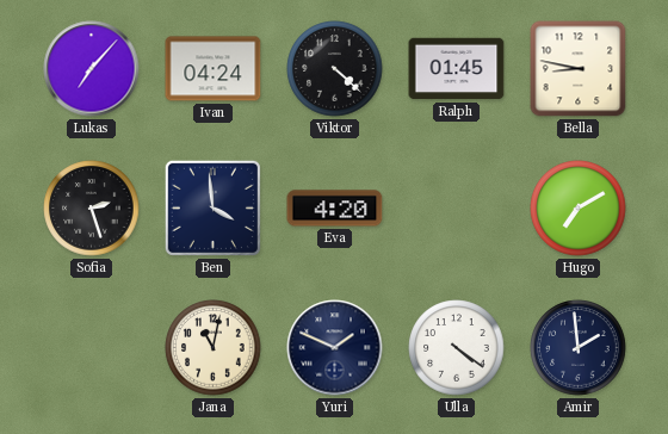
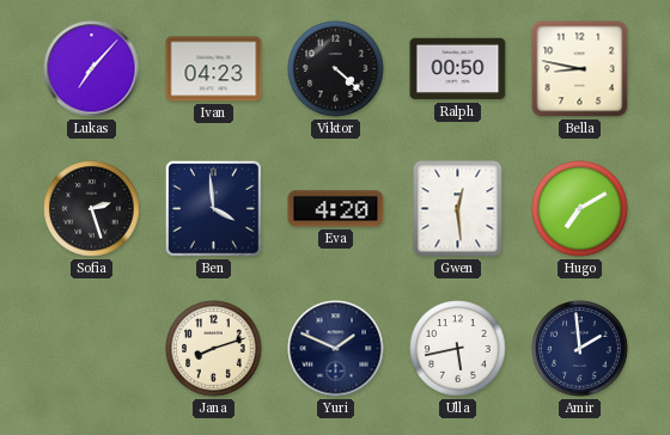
Ivan: 04:24 -> 04:23
Ralph: 01:45 -> 00:50
Gwen: none -> 12:29
Jana: 11:02 -> 8:12
Ulla: 4:21 -> 5:43
